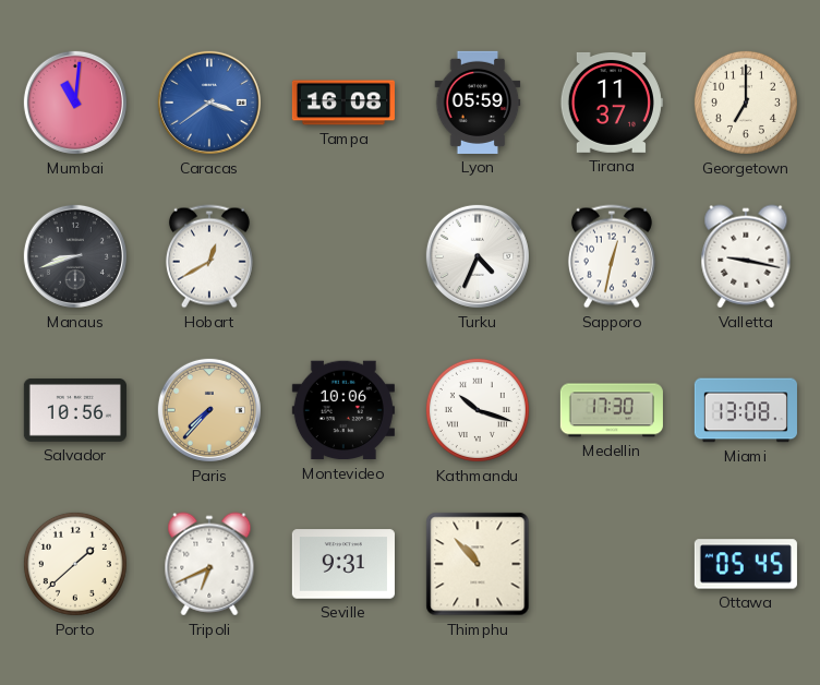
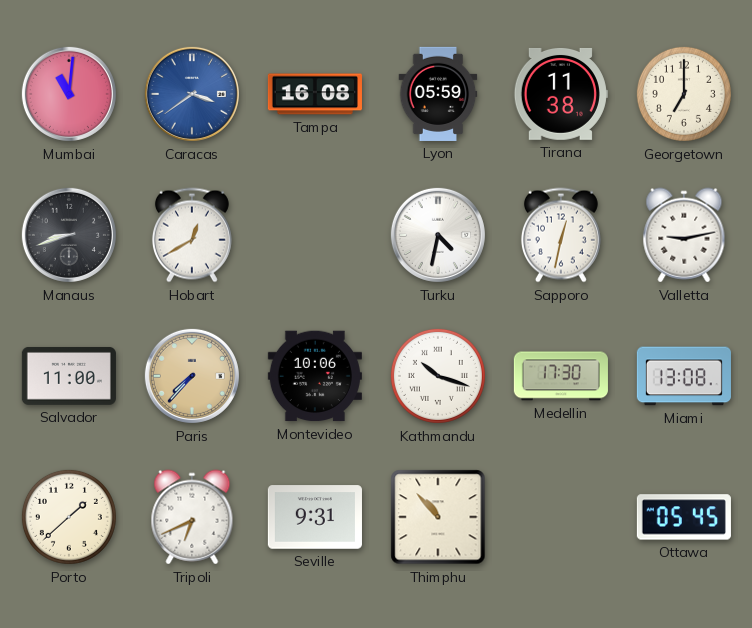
Tirana: 11:37 -> 11:38
Turku: 4:34 -> 4:32
Valletta: 9:17 -> 9:13
Salvador: 10:56 -> 11:00
